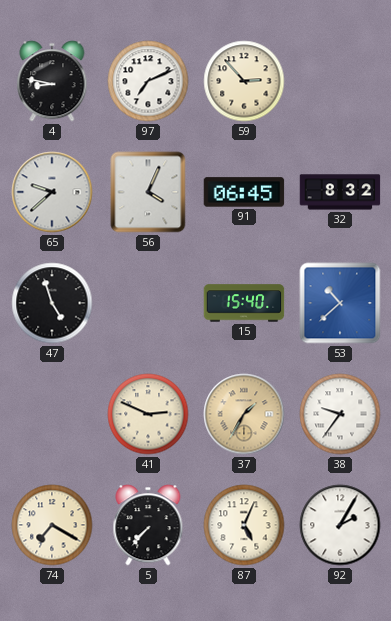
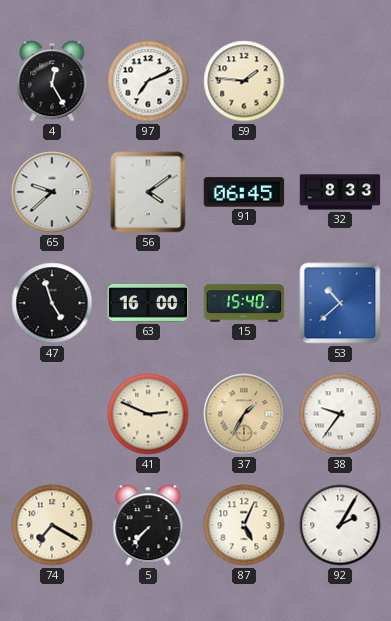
4: 8:47 -> 12:25
59: 2:53 -> 1:46
56: 4:04 -> 4:09
32: 8:32 -> 8:33
63: none -> 16:00
